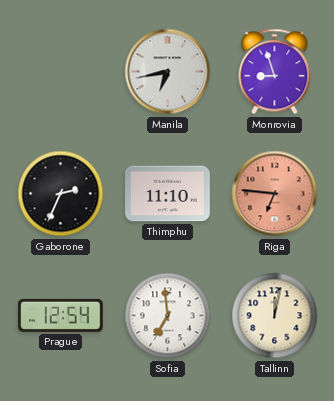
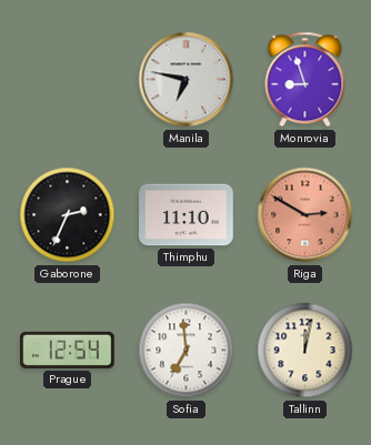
Manila: 6:43 -> 6:47
Riga: 6:46 -> 2:50
